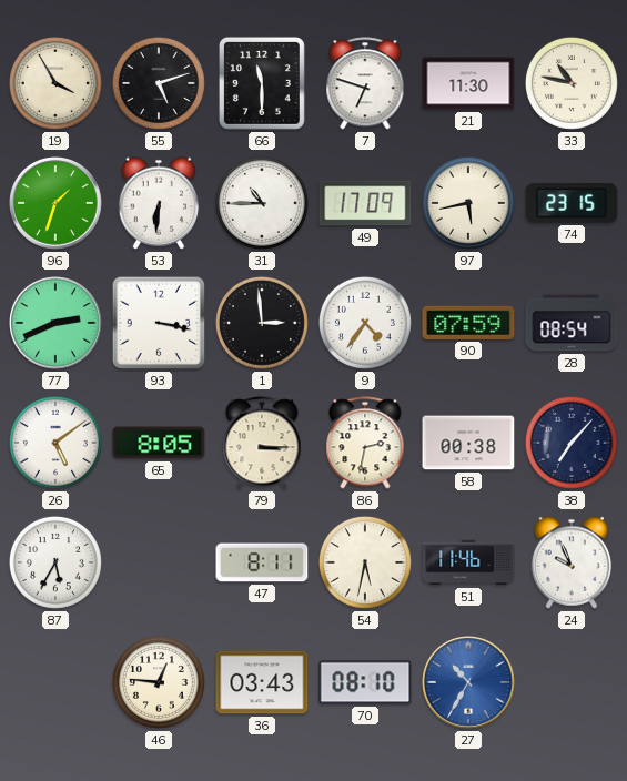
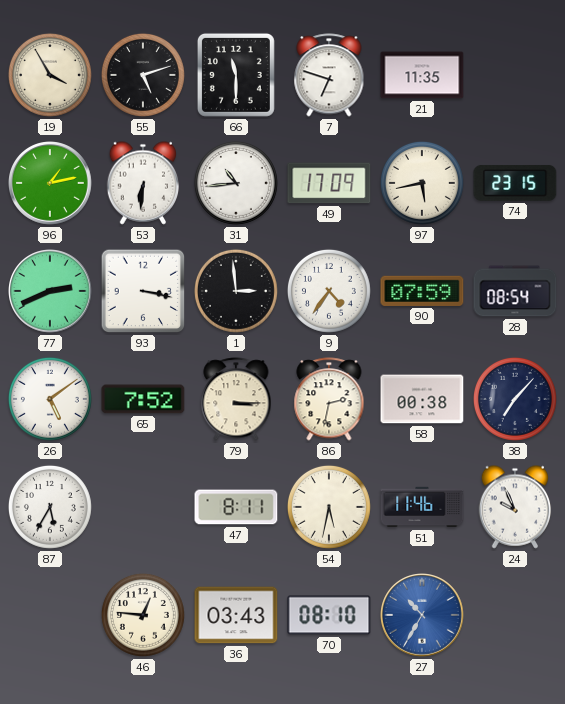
21: 11:30 -> 11:35
33: 10:47 -> none
96: 1:33 -> 1:13
31: 10:45 -> 10:44
65: 8:05 -> 7:52
